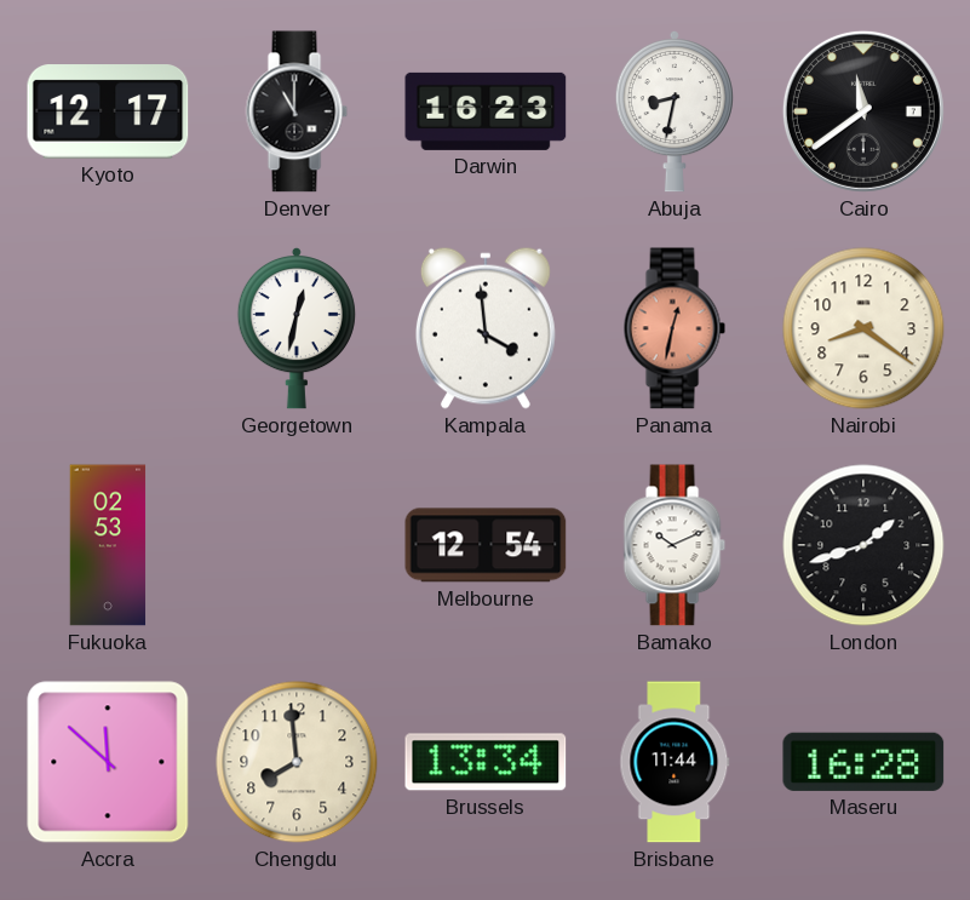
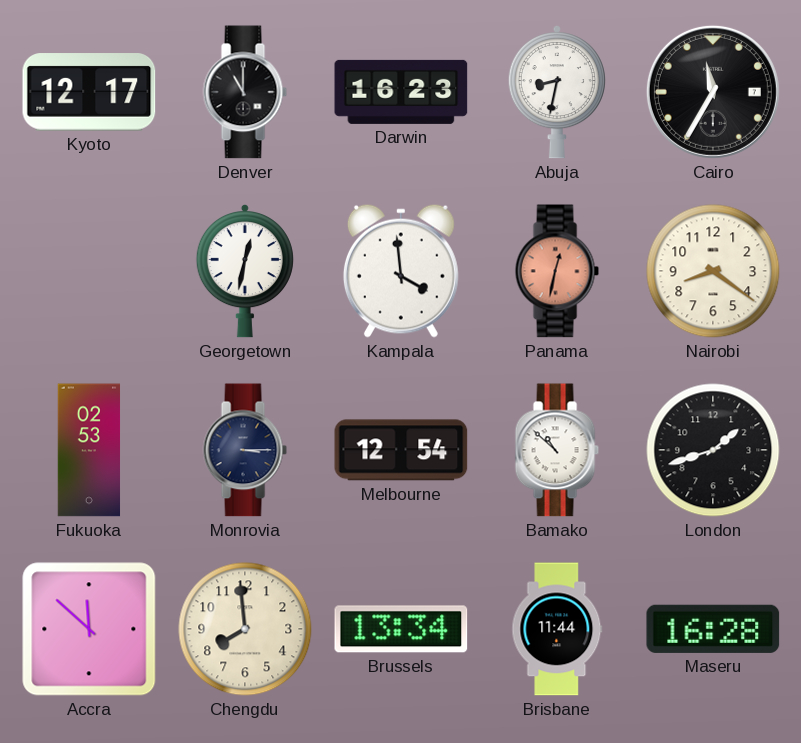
Cairo: 11:39 -> 11:35
Monrovia: none -> 3:15
Bamako: 10:11 -> 10:52
